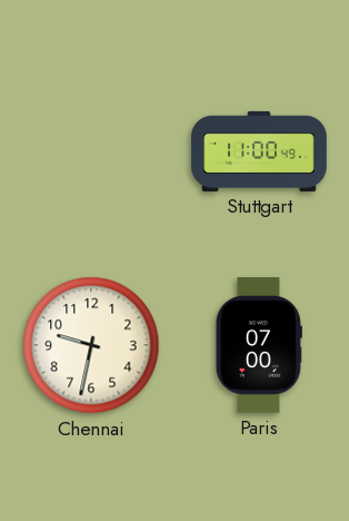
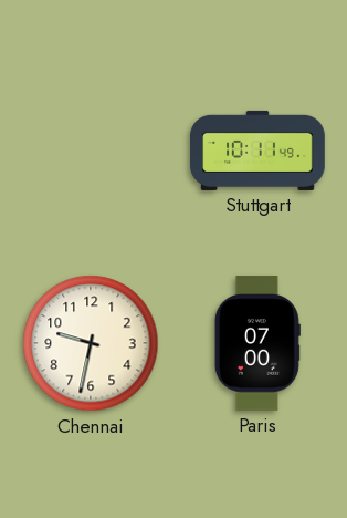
Stuttgart: 11:00 -> 10:11
